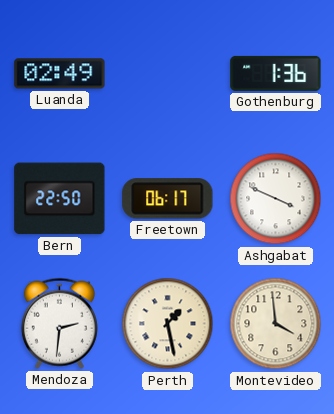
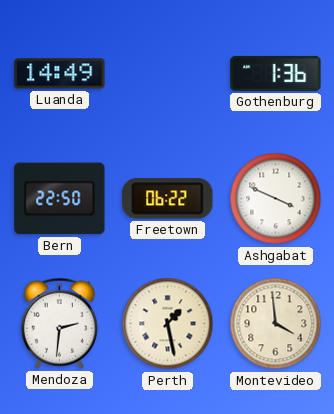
Luanda: 02:49 -> 14:49
Freetown: 06:17 -> 06:22
